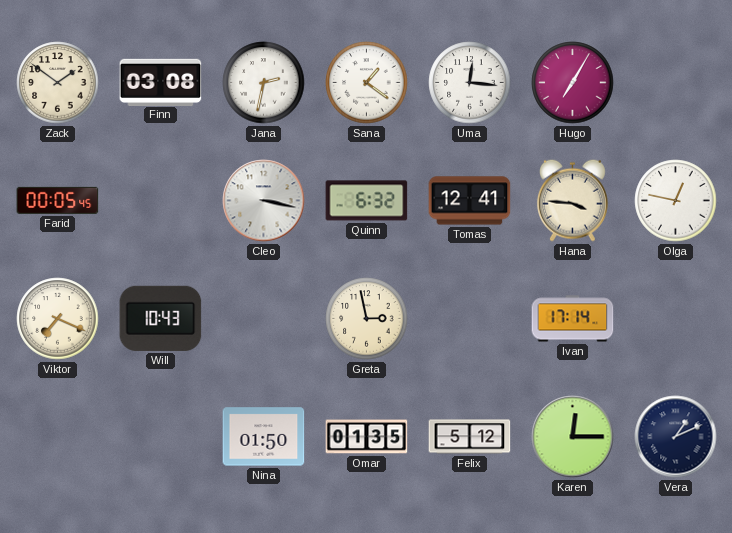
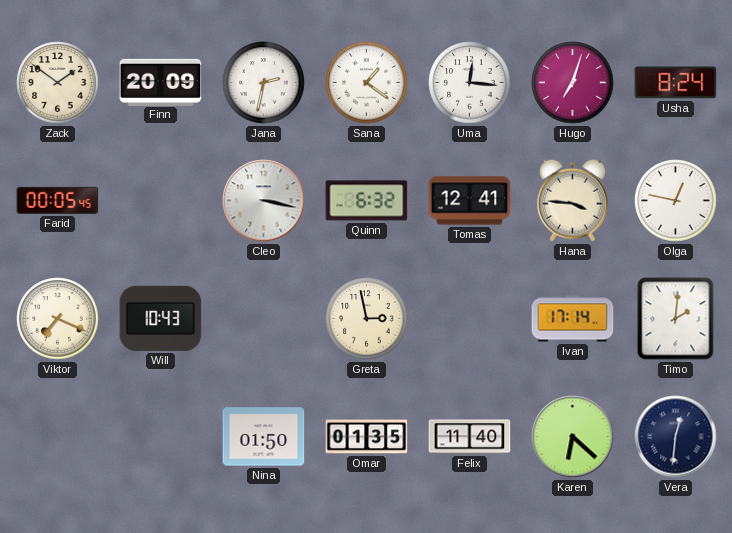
Finn: 03:08 -> 20:09
Hugo: 7:05 -> 7:03
Usha: none -> 8:24
Timo: none -> 2:01
Felix: 5:12 -> 11:40
Karen: 12:15 -> 6:22
Vera: 1:11 -> 12:31
